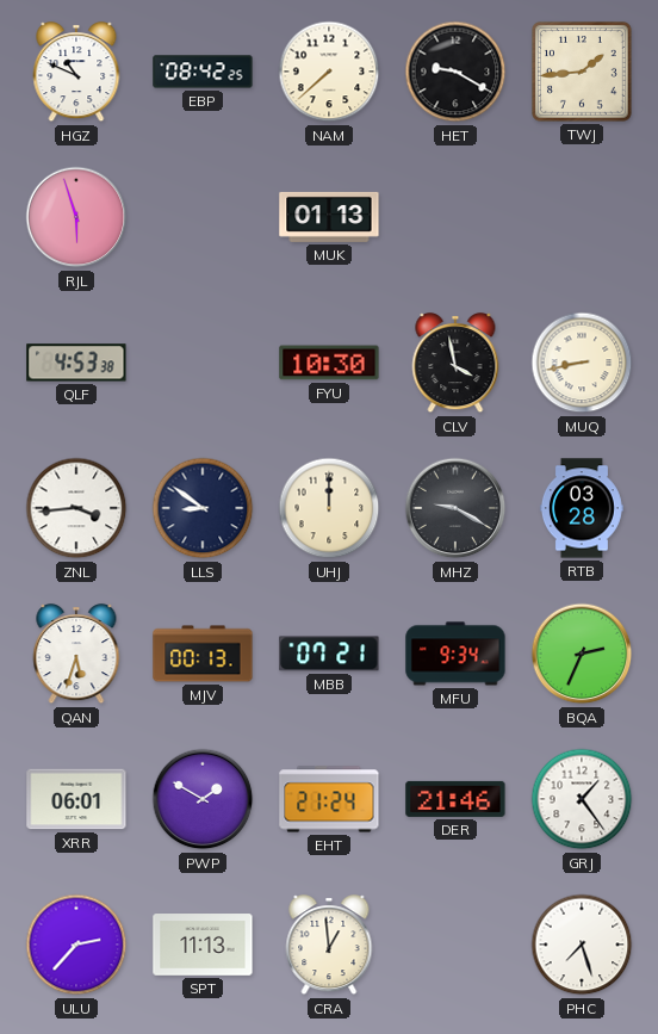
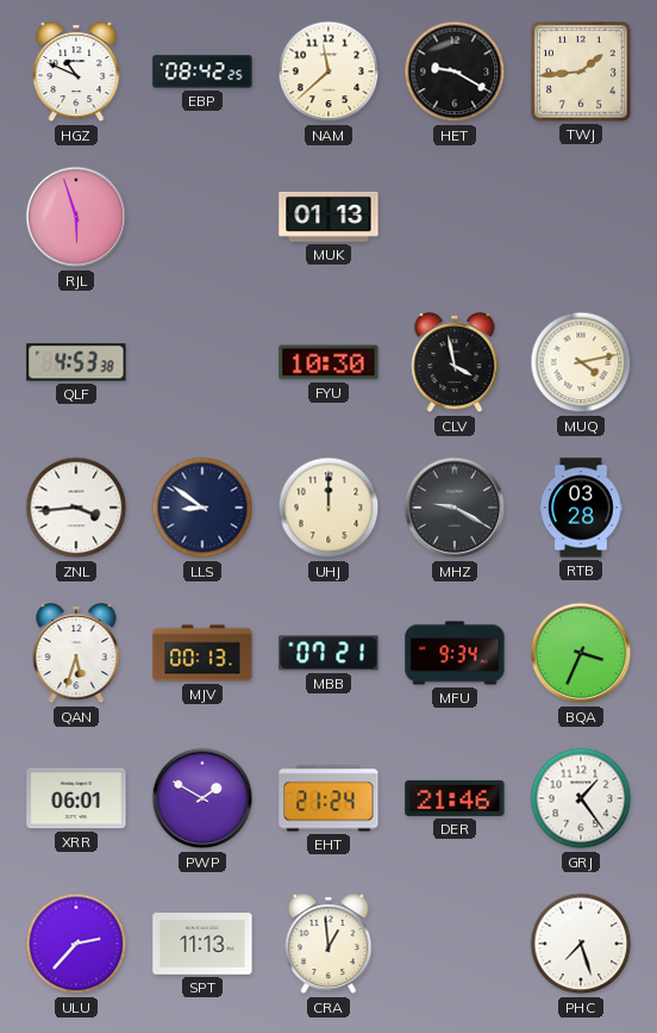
NAM: 7:38 -> 11:38
MUQ: 8:43 -> 4:13
BQA: 2:34 -> 3:34
